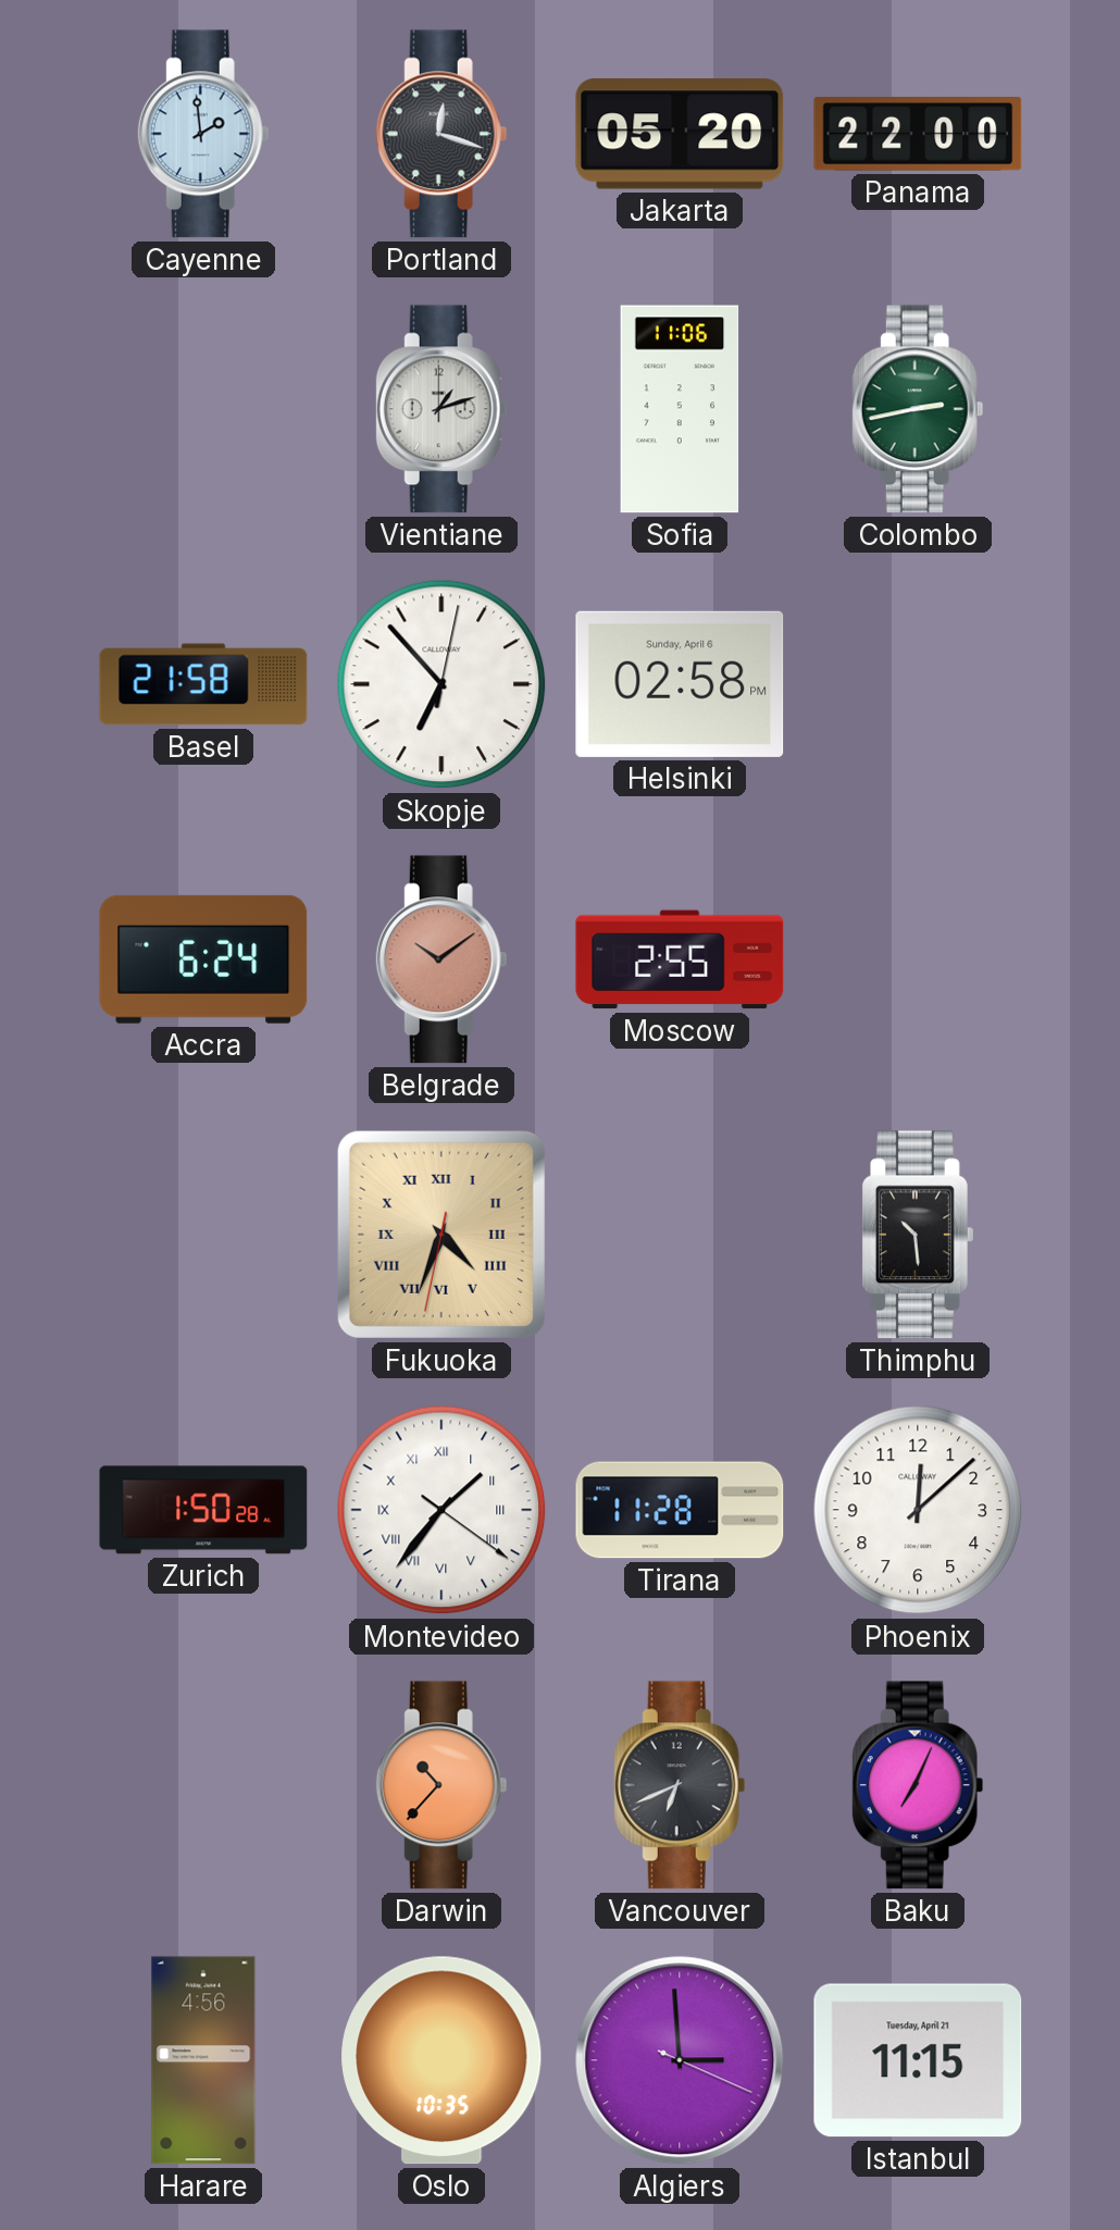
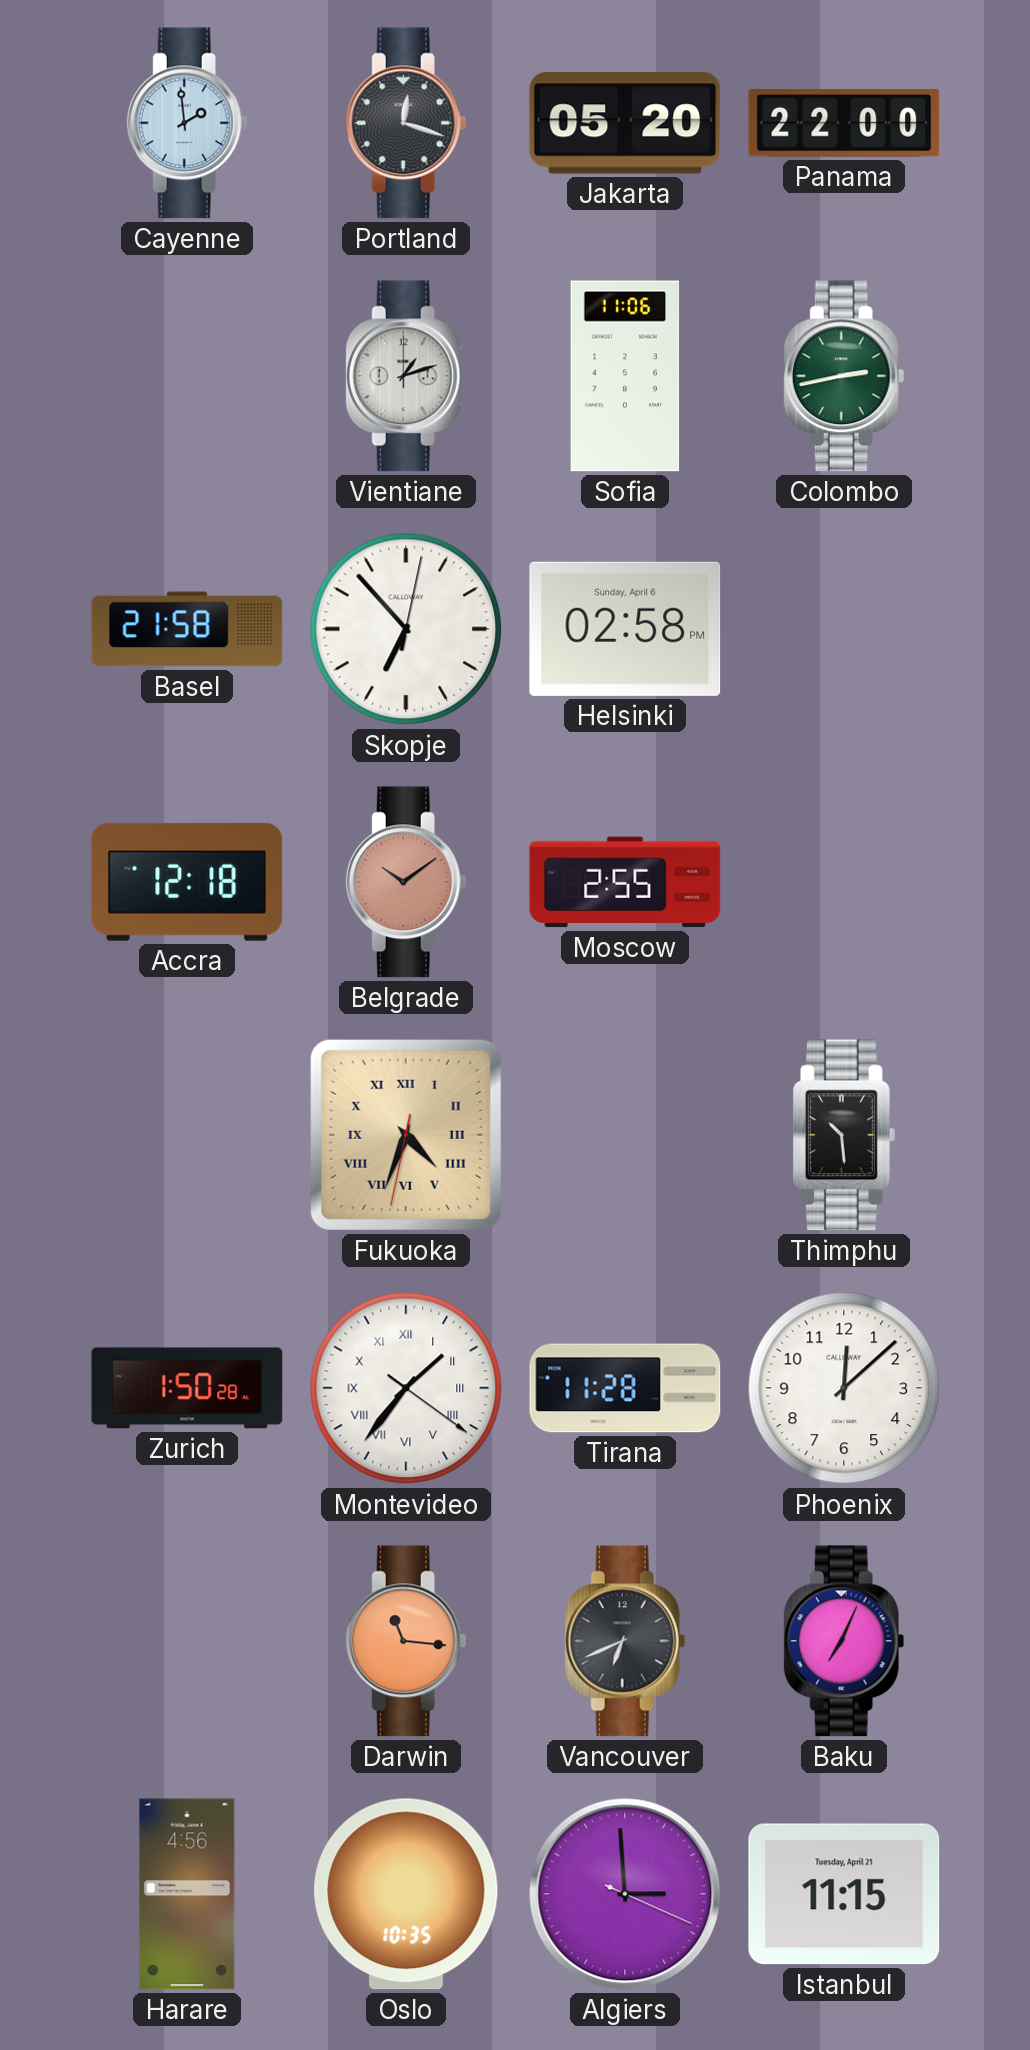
Accra: 6:24 -> 12:18
Darwin: 10:37 -> 11:16
